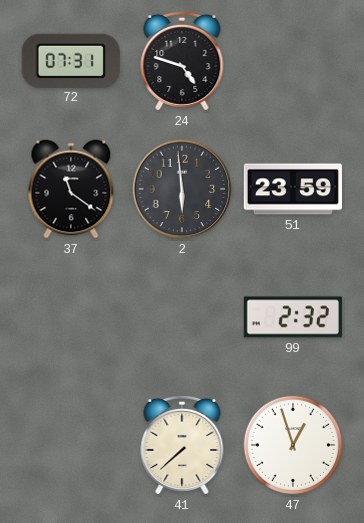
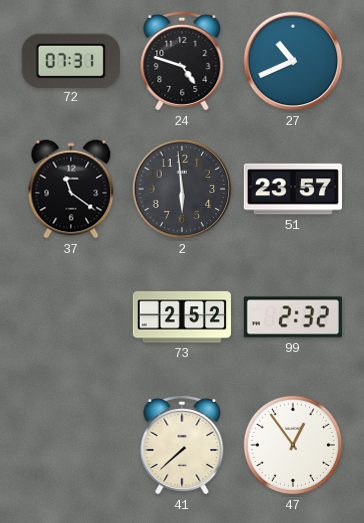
27: none -> 10:41
51: 23:59 -> 23:57
73: none -> 2:52
47: 12:57 -> 12:54
